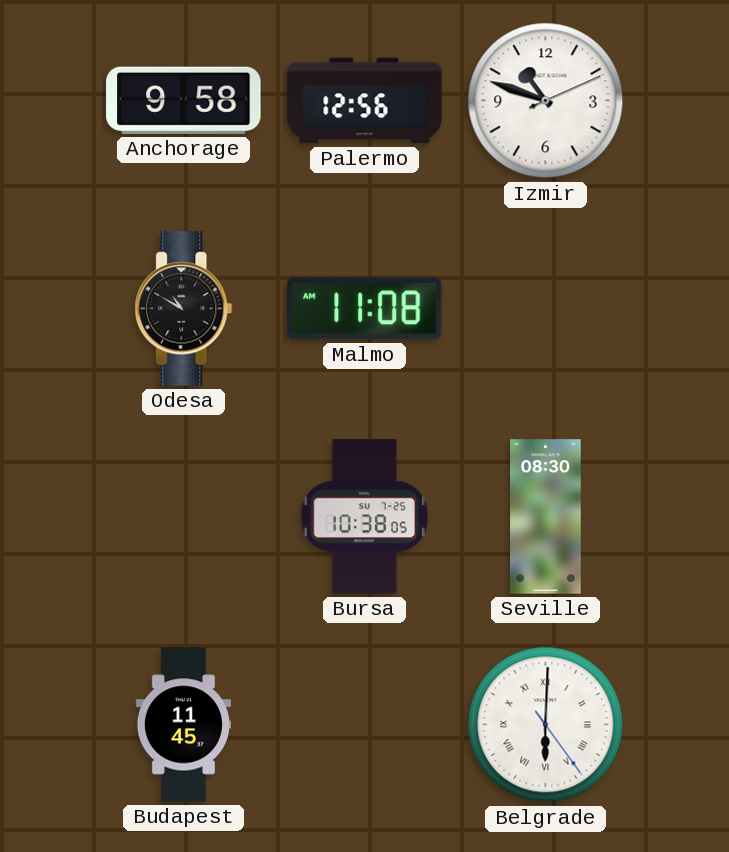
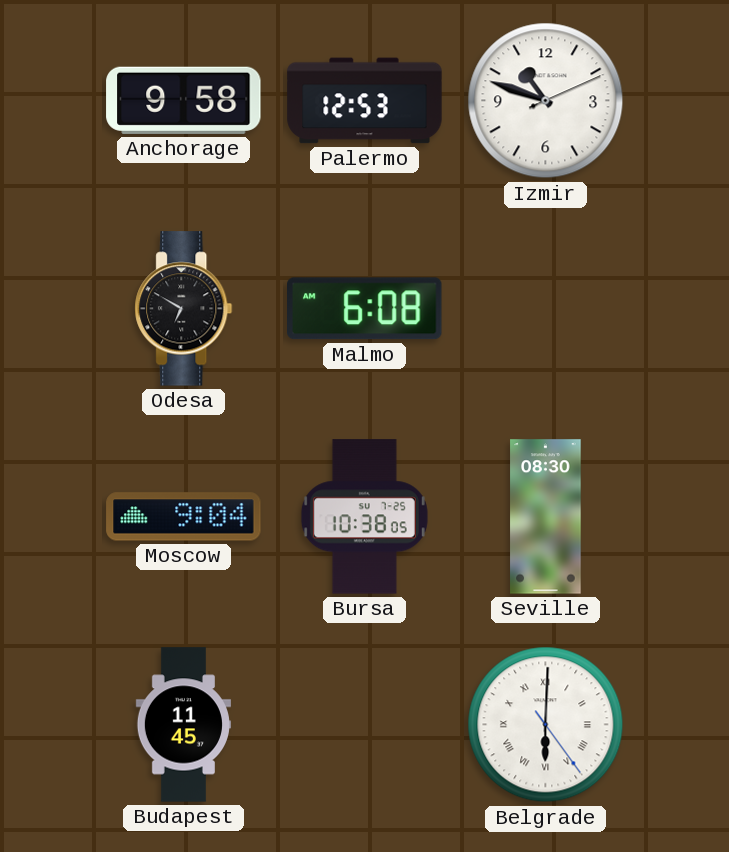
Palermo: 12:56 -> 12:53
Odesa: 10:50 -> 6:50
Malmo: 11:08 -> 6:08
Moscow: none -> 9:04
